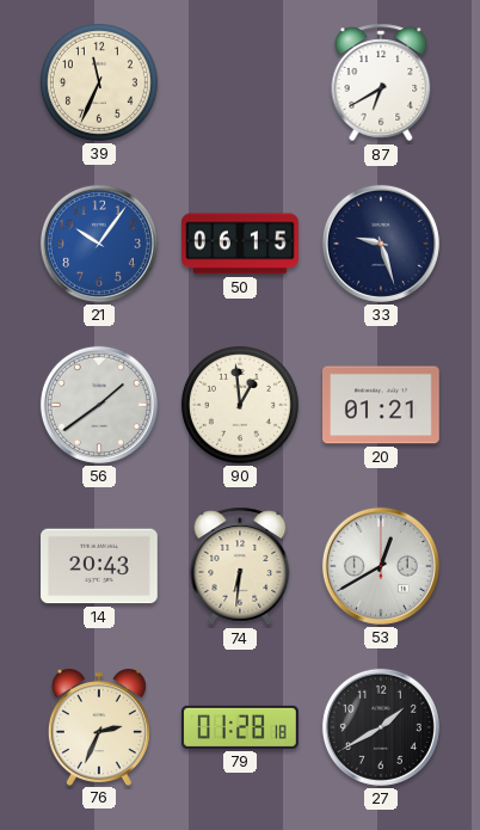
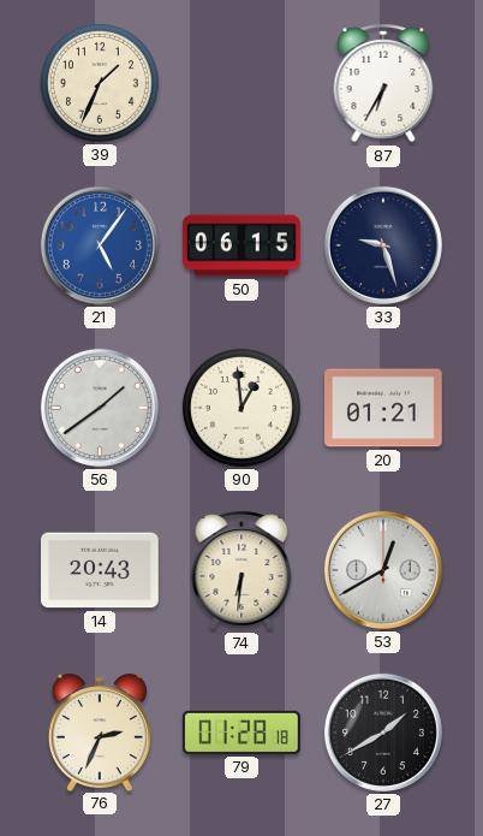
39: 11:34 -> 1:34
87: 6:40 -> 6:35
21: 10:06 -> 5:06
